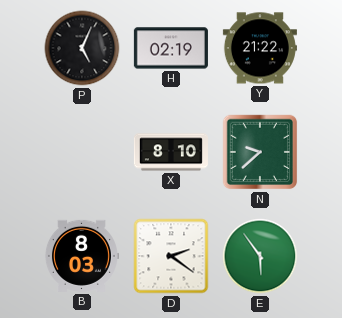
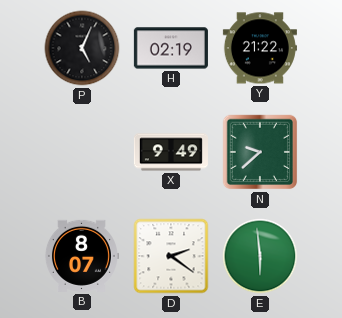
X: 8:10 -> 9:49
B: 8:03 -> 8:07
E: 5:54 -> 5:59
